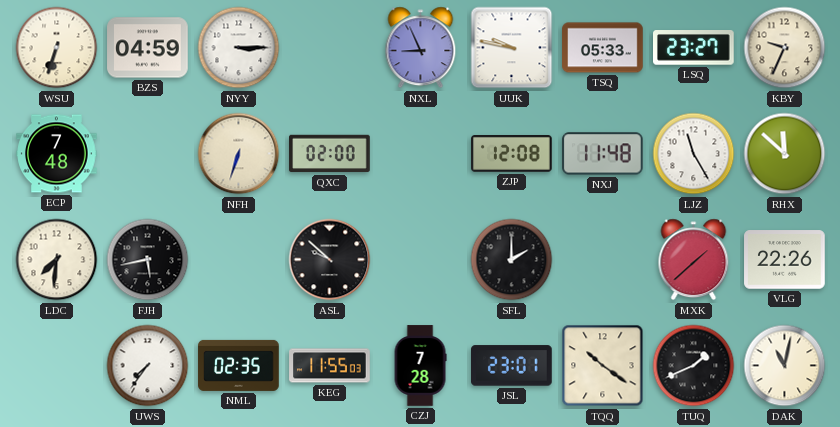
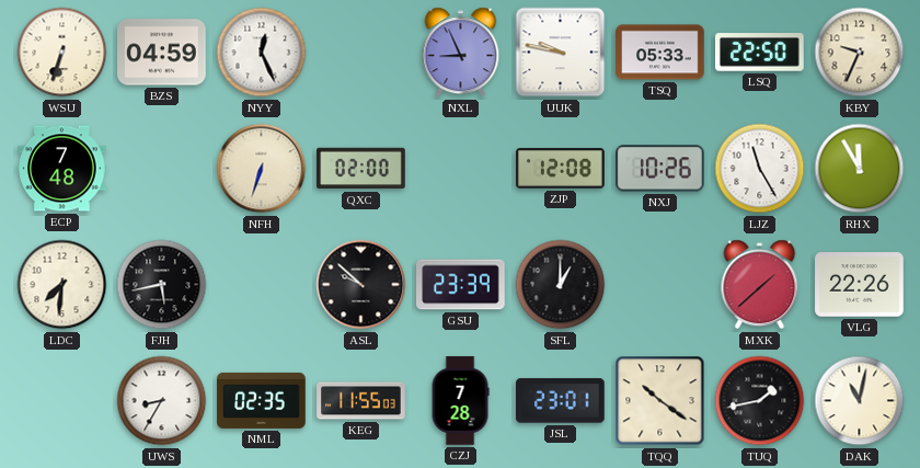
NYY: 3:15 -> 12:26
LSQ: 23:27 -> 22:50
NXJ: 11:48 -> 10:26
RHX: 11:52 -> 11:55
GSU: none -> 23:39
SFL: 2:00 -> 1:00
UWS: 7:36 -> 8:35
TUQ: 1:41 -> 1:43
